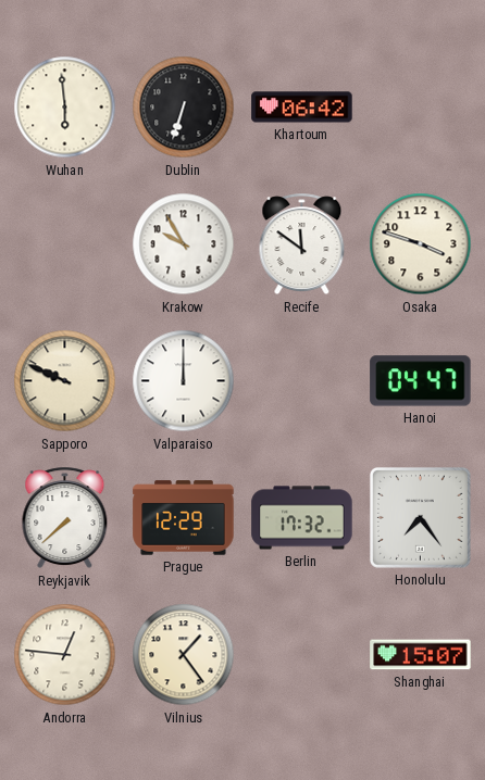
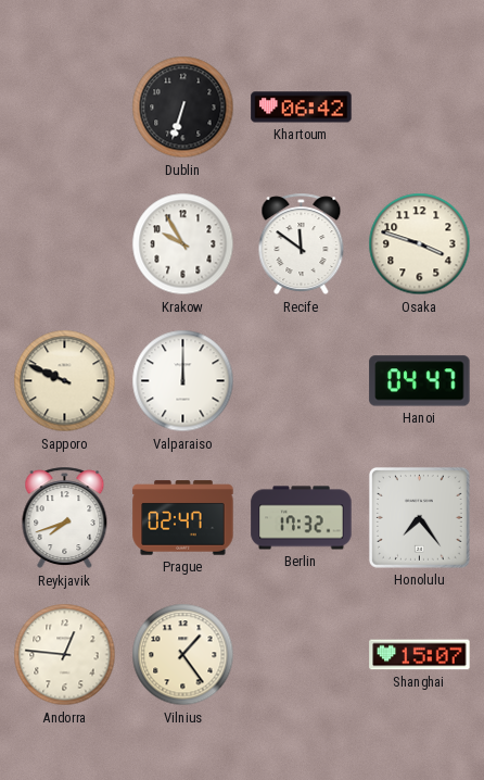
Wuhan: 5:59 -> none
Reykjavik: 7:38 -> 7:42
Prague: 12:29 -> 02:47
